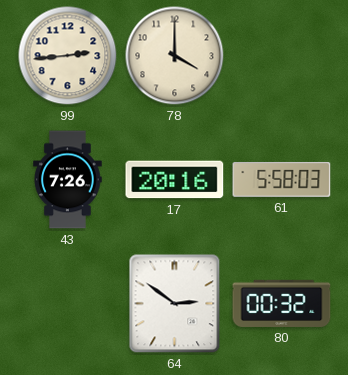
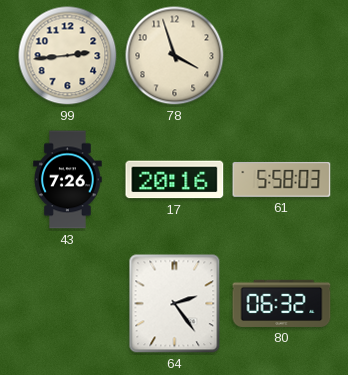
78: 4:00 -> 3:57
64: 2:51 -> 2:24
80: 00:32 -> 06:32
